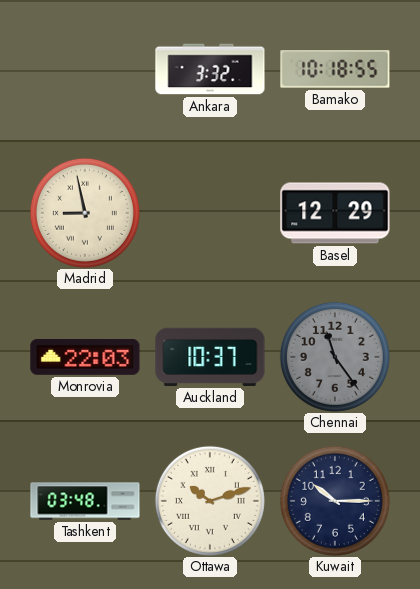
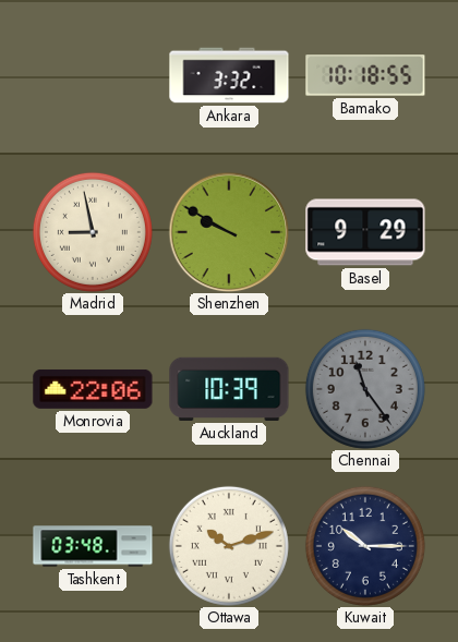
Shenzhen: none -> 9:50
Basel: 12:29 -> 9:29
Monrovia: 22:03 -> 22:06
Auckland: 10:37 -> 10:39
